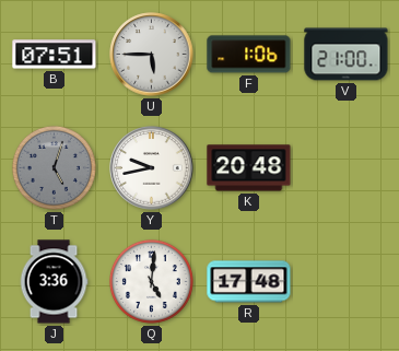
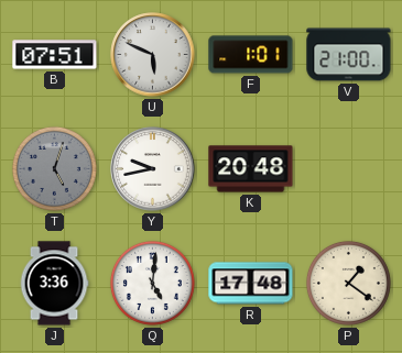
U: 5:45 -> 5:49
F: 1:06 -> 1:01
P: none -> 1:21
